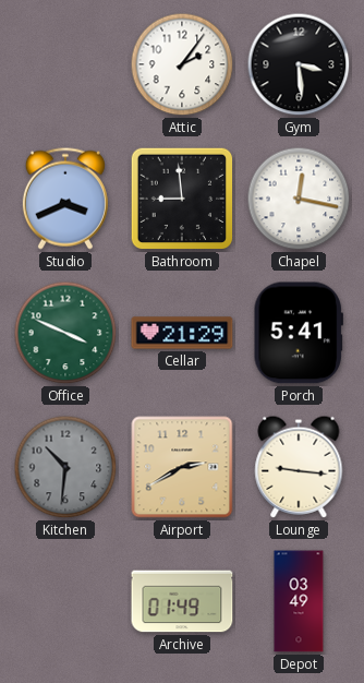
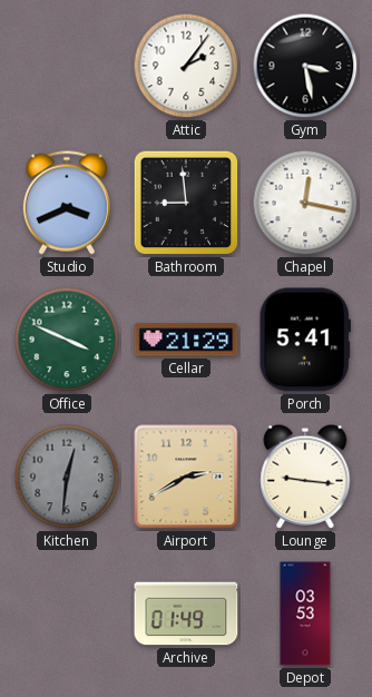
Gym: 3:29 -> 3:28
Kitchen: 10:31 -> 12:31
Depot: 03:49 -> 03:53
